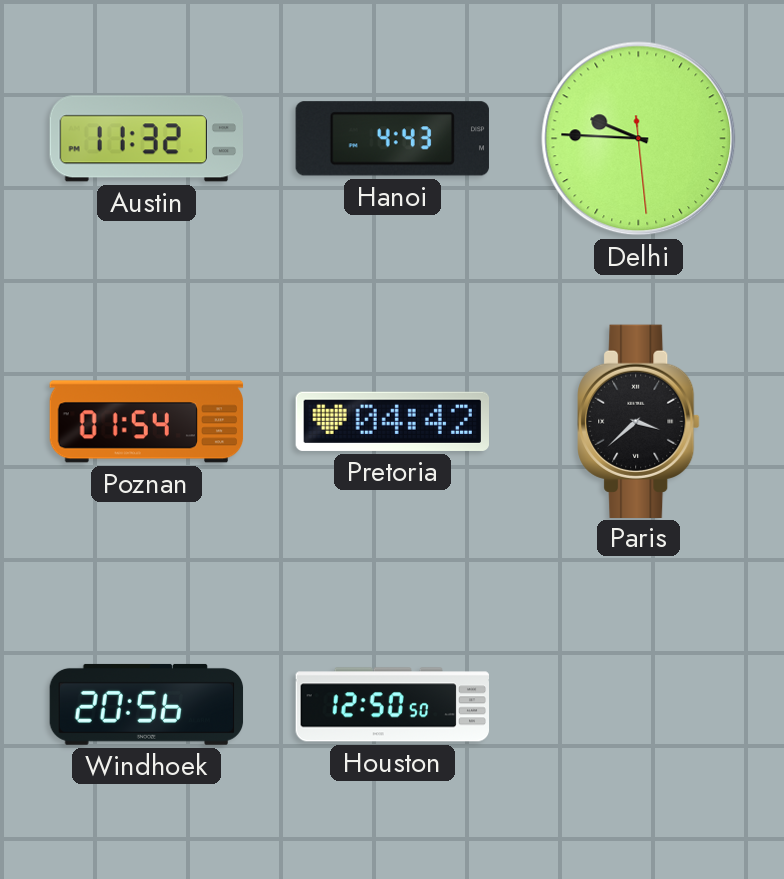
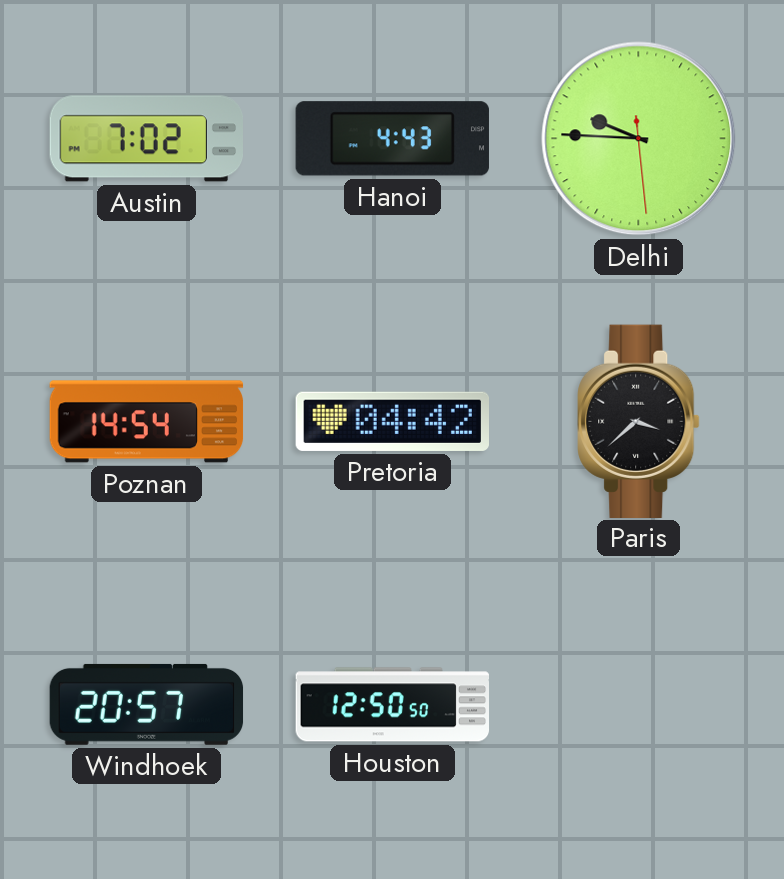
Austin: 11:32 -> 7:02
Poznan: 01:54 -> 14:54
Windhoek: 20:56 -> 20:57
